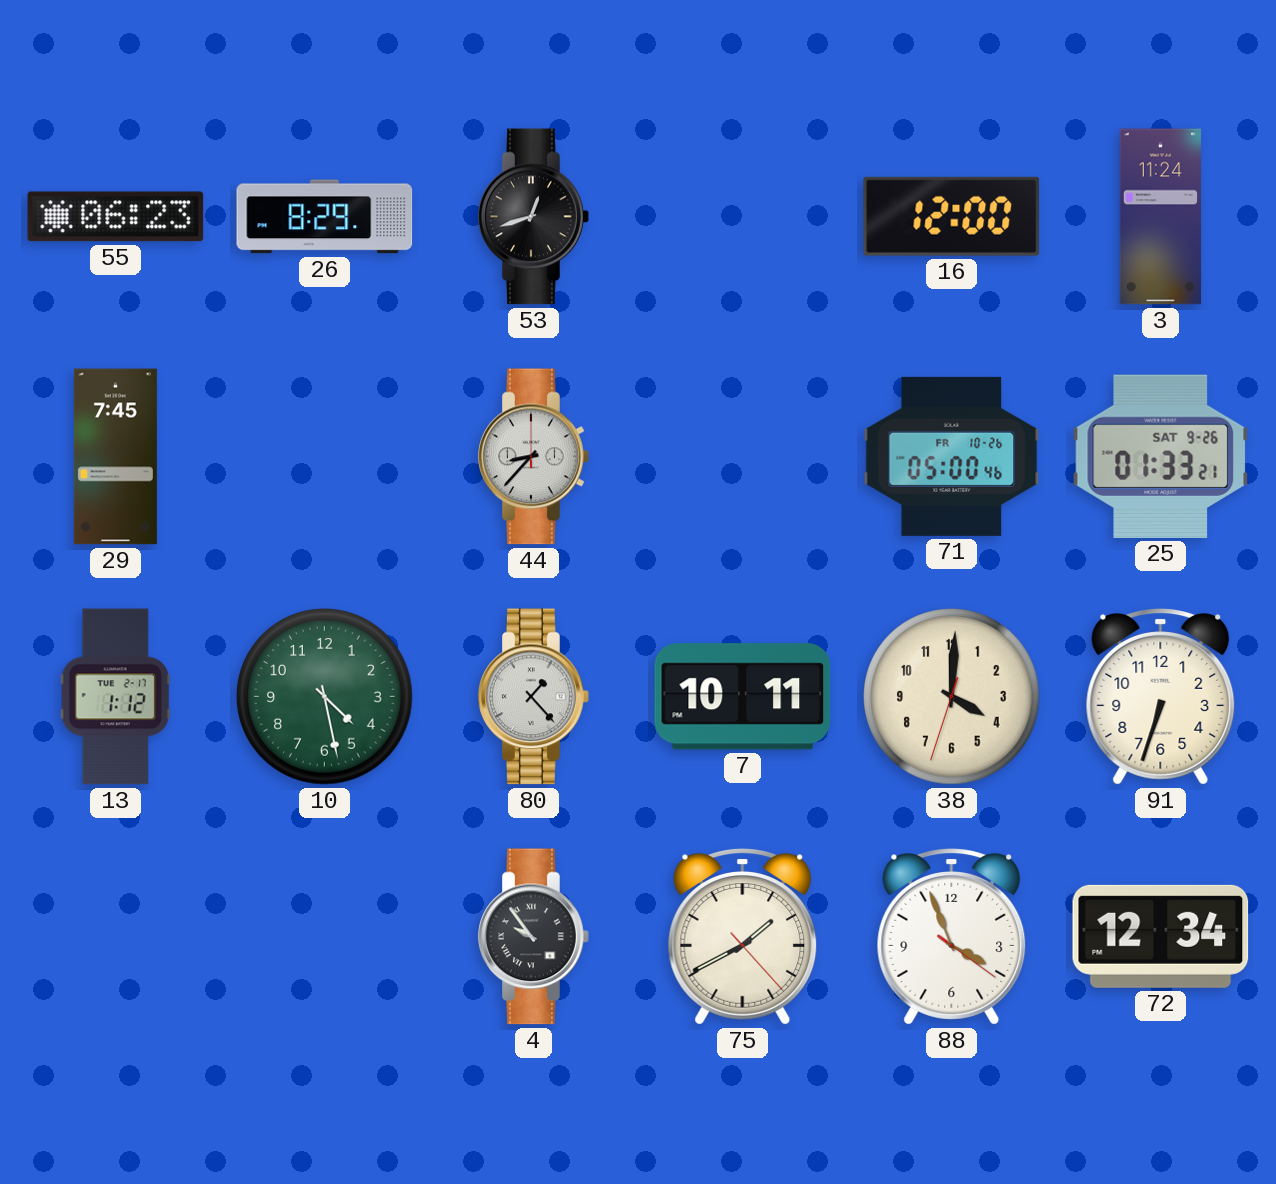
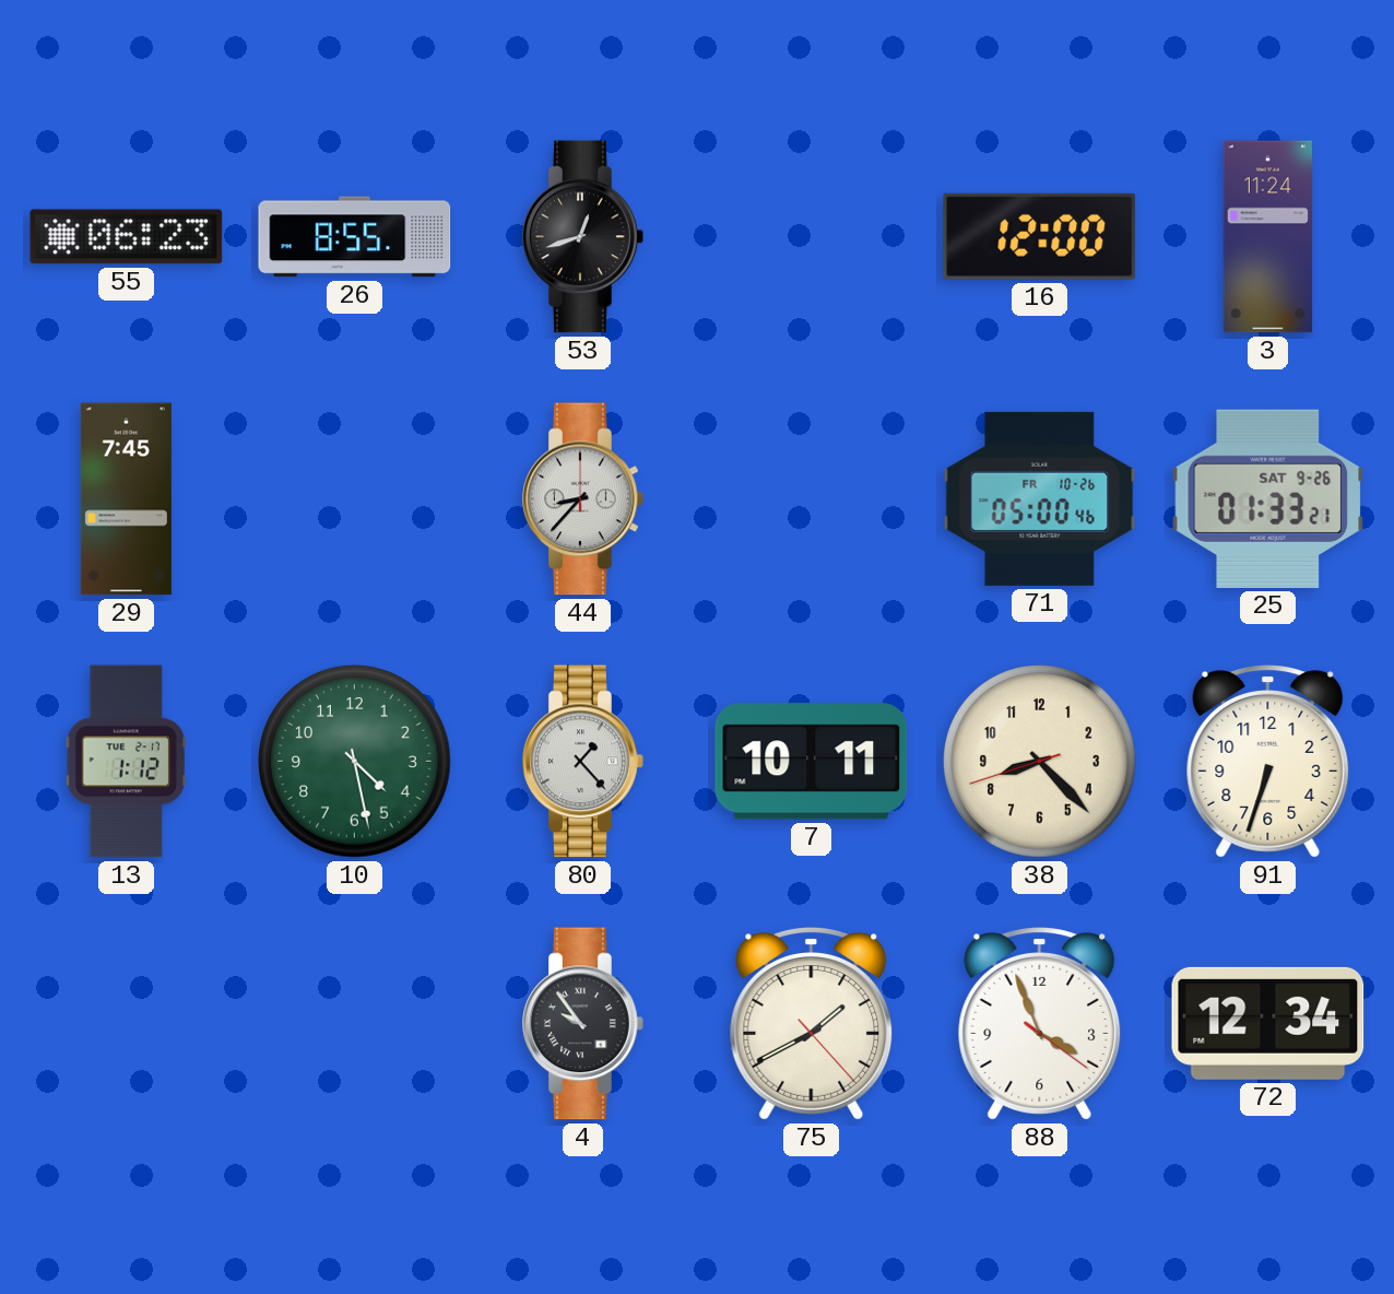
26: 8:29 -> 8:55
38: 4:00 -> 8:22
